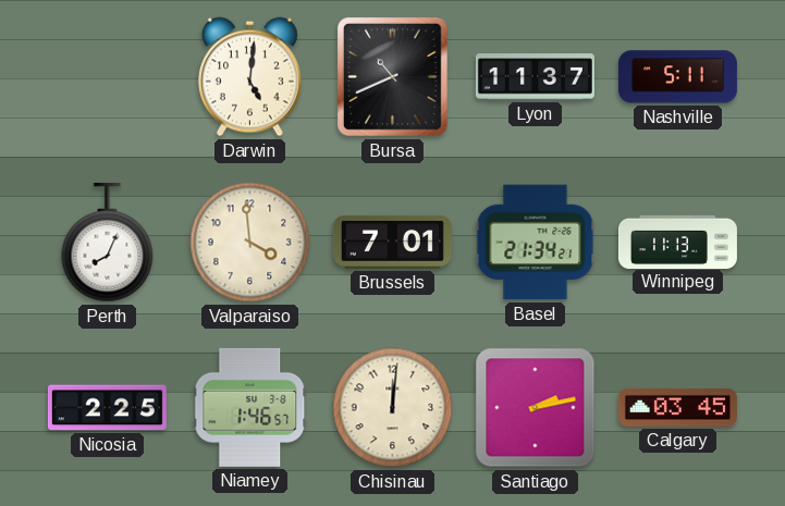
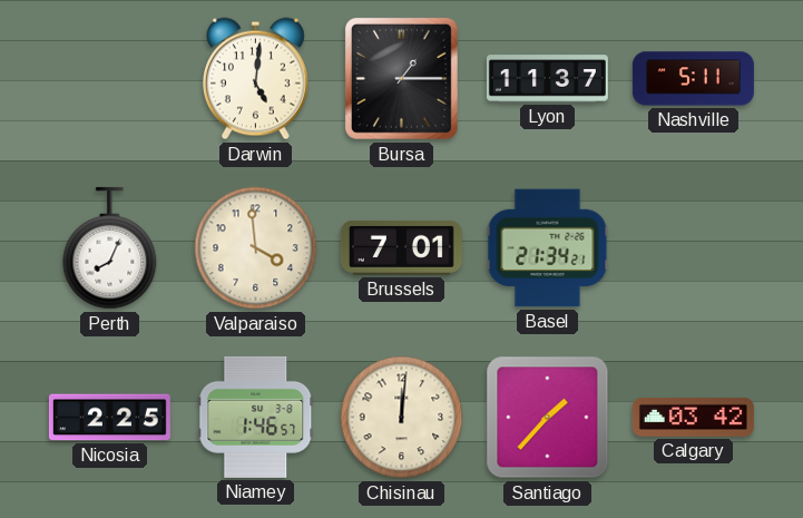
Bursa: 10:41 -> 1:15
Winnipeg: 11:13 -> none
Santiago: 2:13 -> 1:37
Calgary: 03:45 -> 03:42
